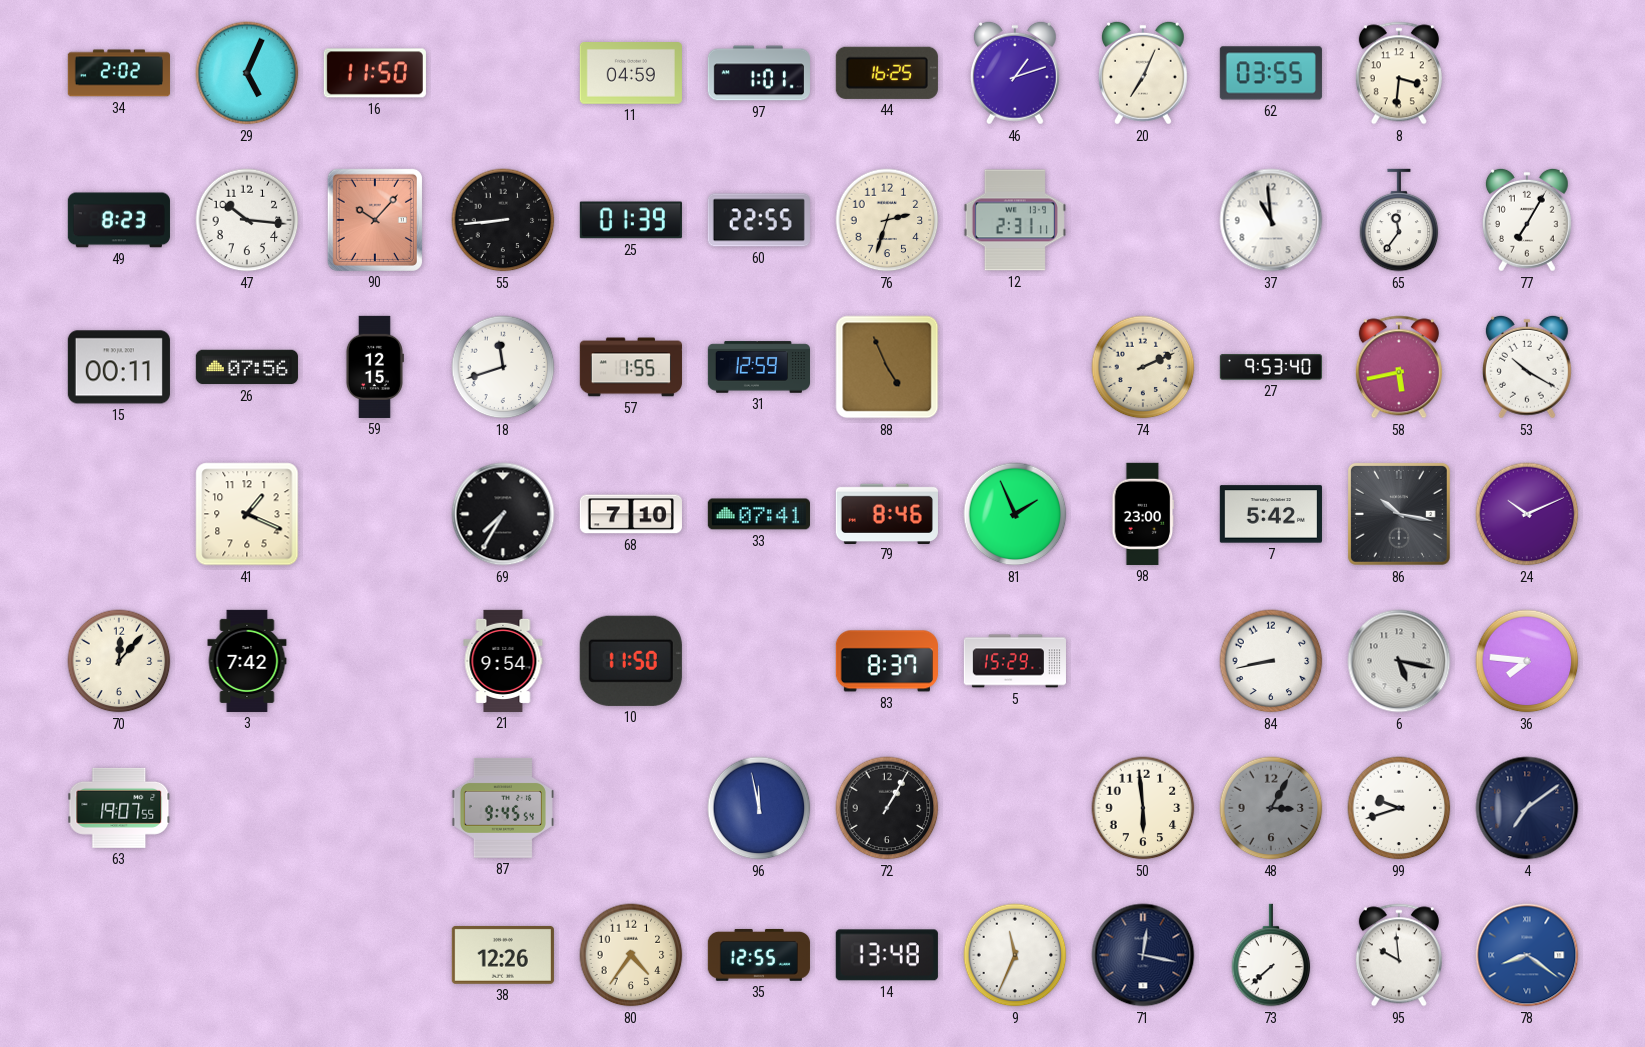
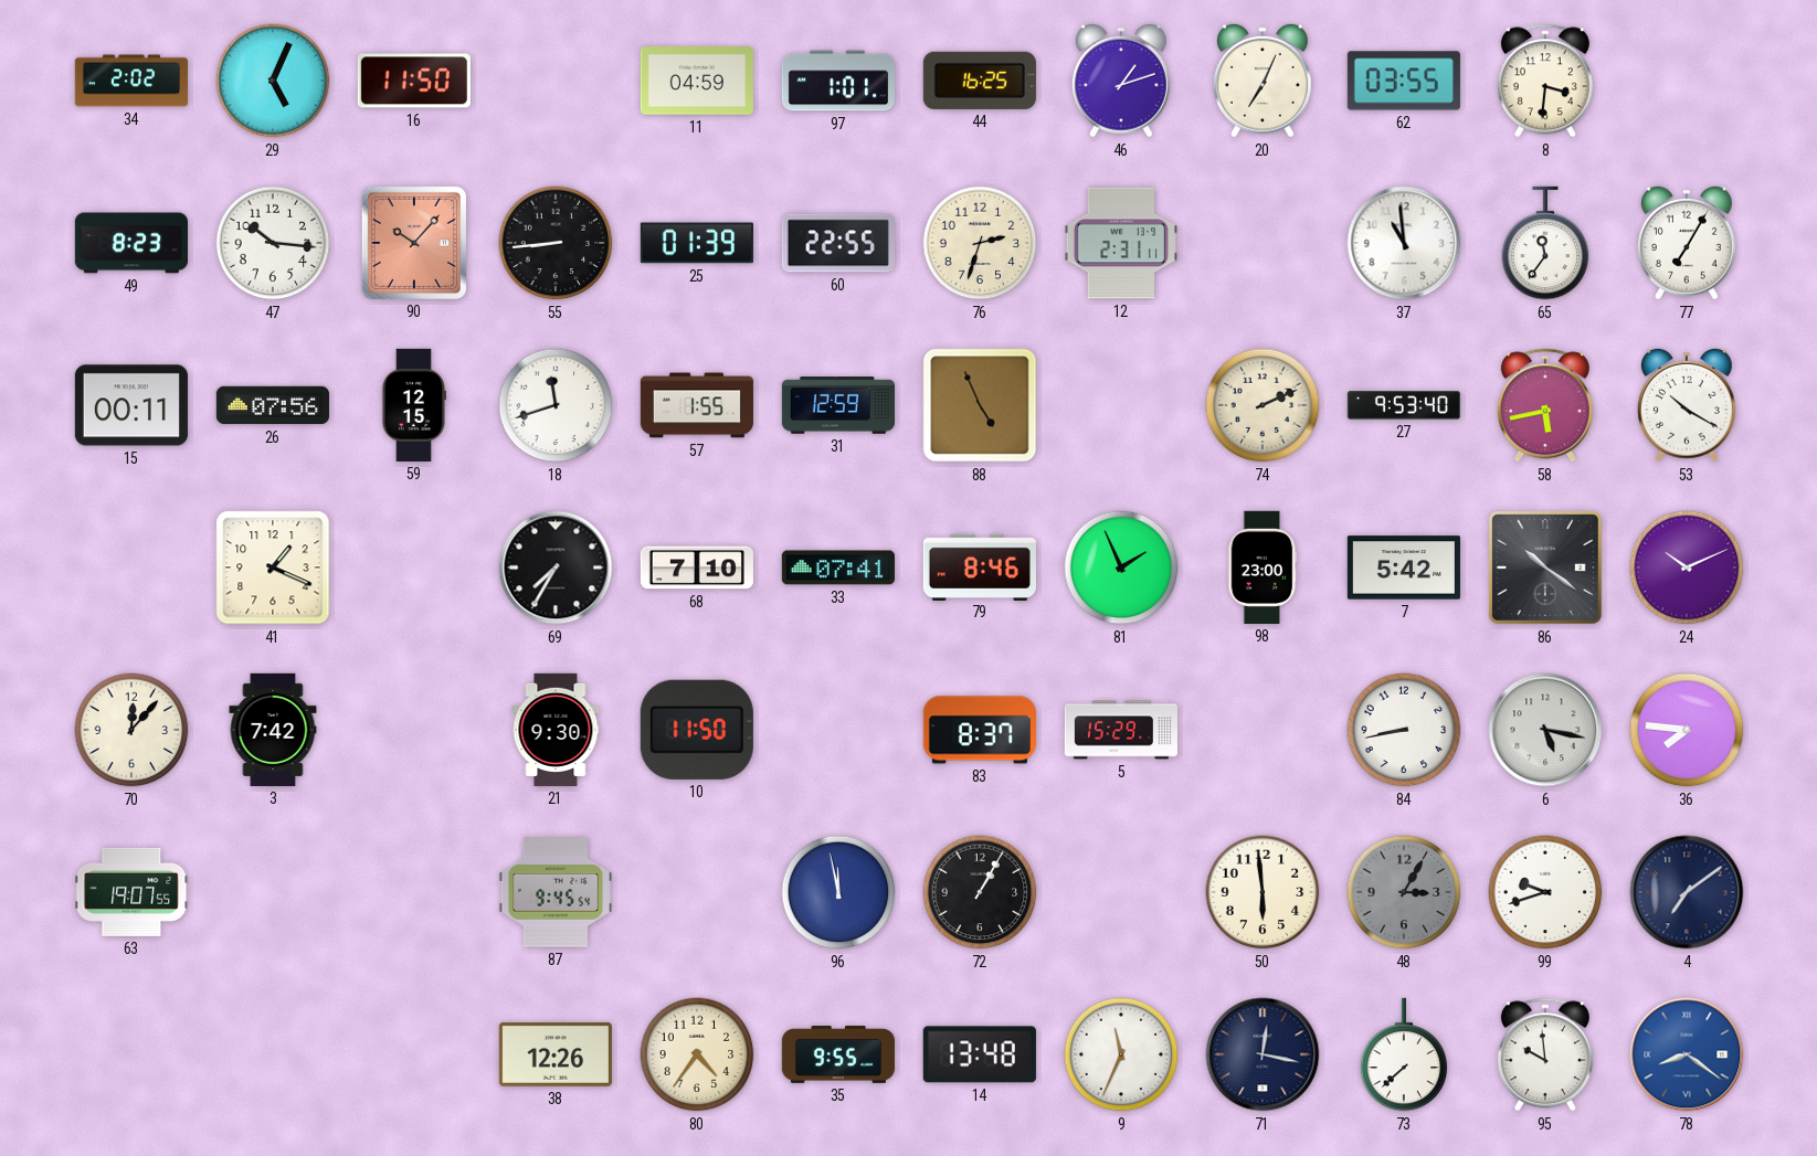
86: 10:17 -> 10:21
21: 9:54 -> 9:30
35: 12:55 -> 9:55
